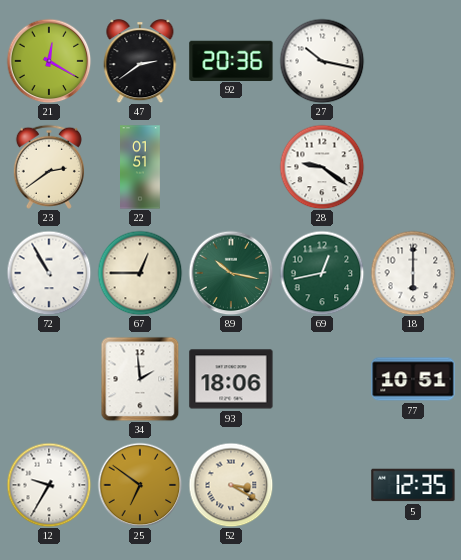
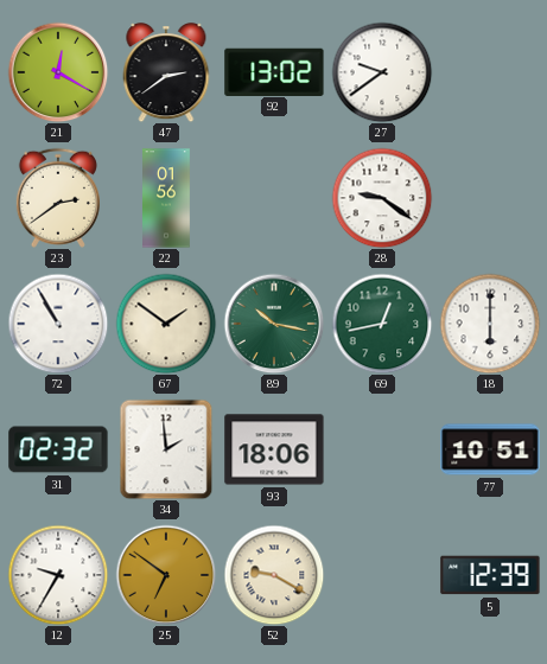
92: 20:36 -> 13:02
27: 10:17 -> 9:39
22: 01:51 -> 01:56
67: 12:45 -> 1:51
31: none -> 02:32
52: 3:20 -> 9:20
5: 12:35 -> 12:39
